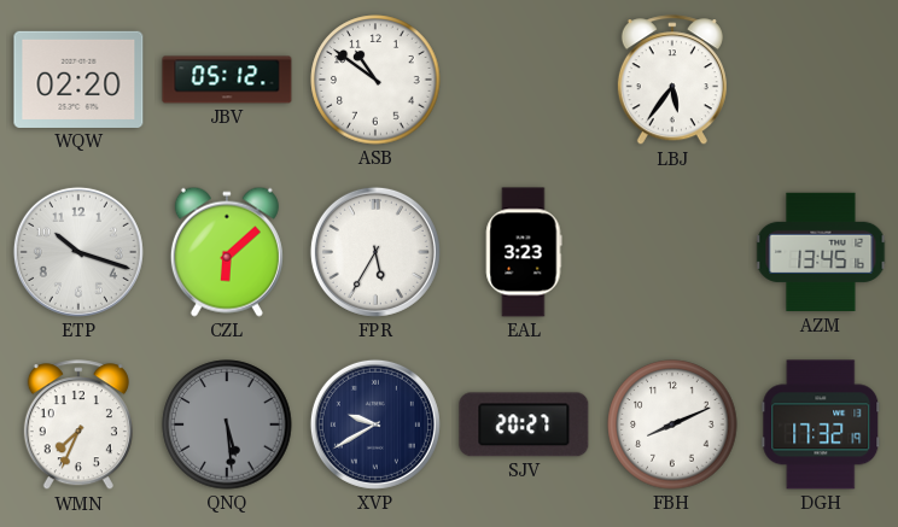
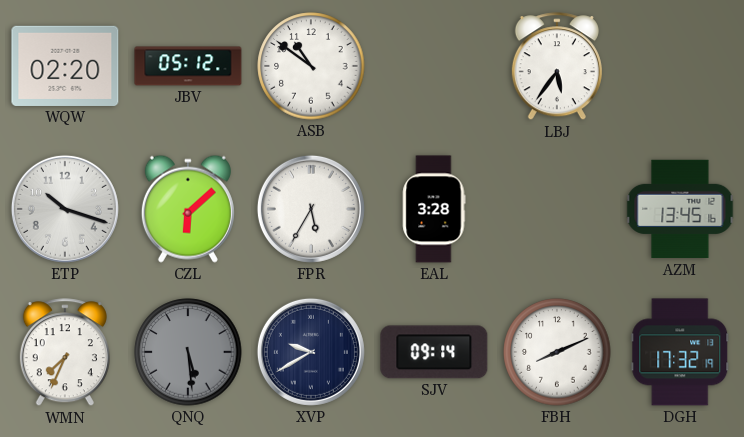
EAL: 3:23 -> 3:28
SJV: 20:27 -> 09:14
